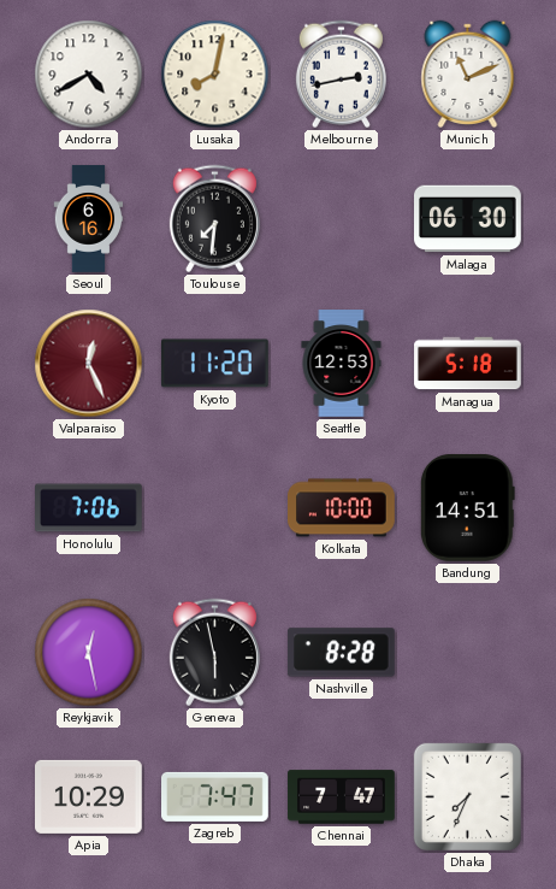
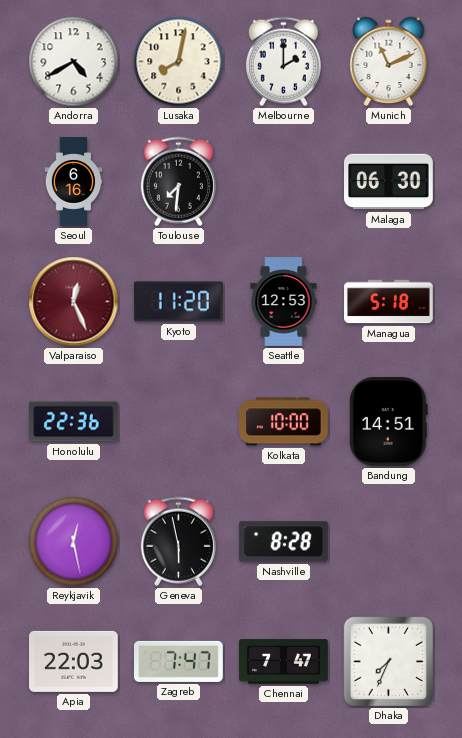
Melbourne: 2:43 -> 2:00
Honolulu: 7:06 -> 22:36
Apia: 10:29 -> 22:03
